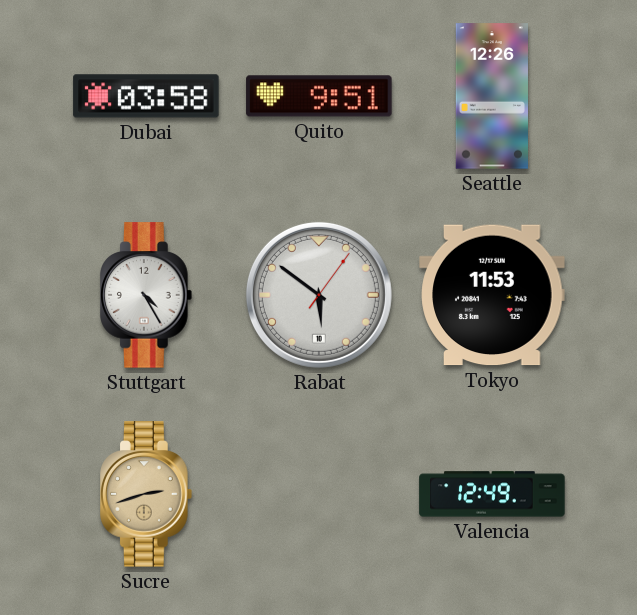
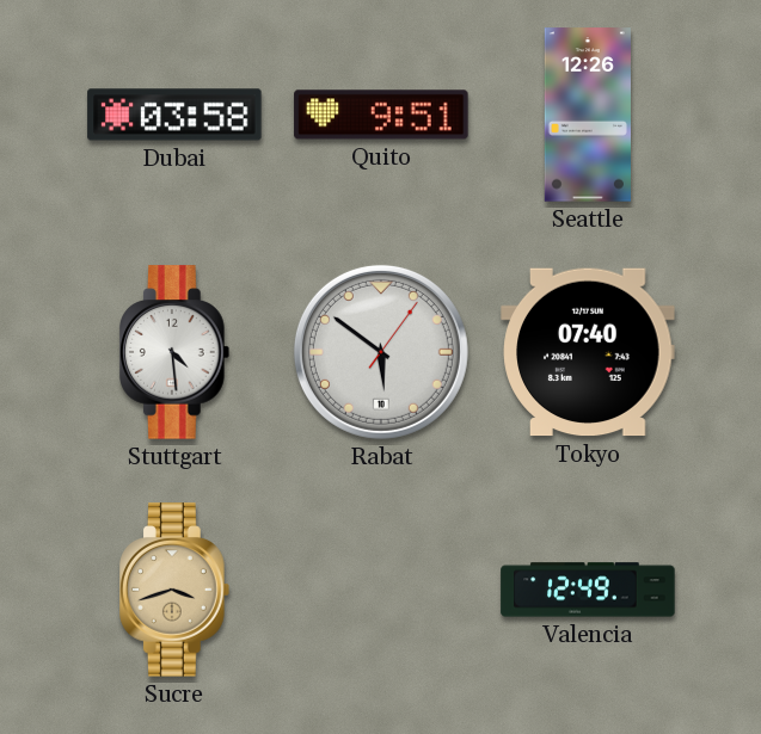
Stuttgart: 4:25 -> 4:29
Tokyo: 11:53 -> 07:40
Sucre: 2:42 -> 3:42
